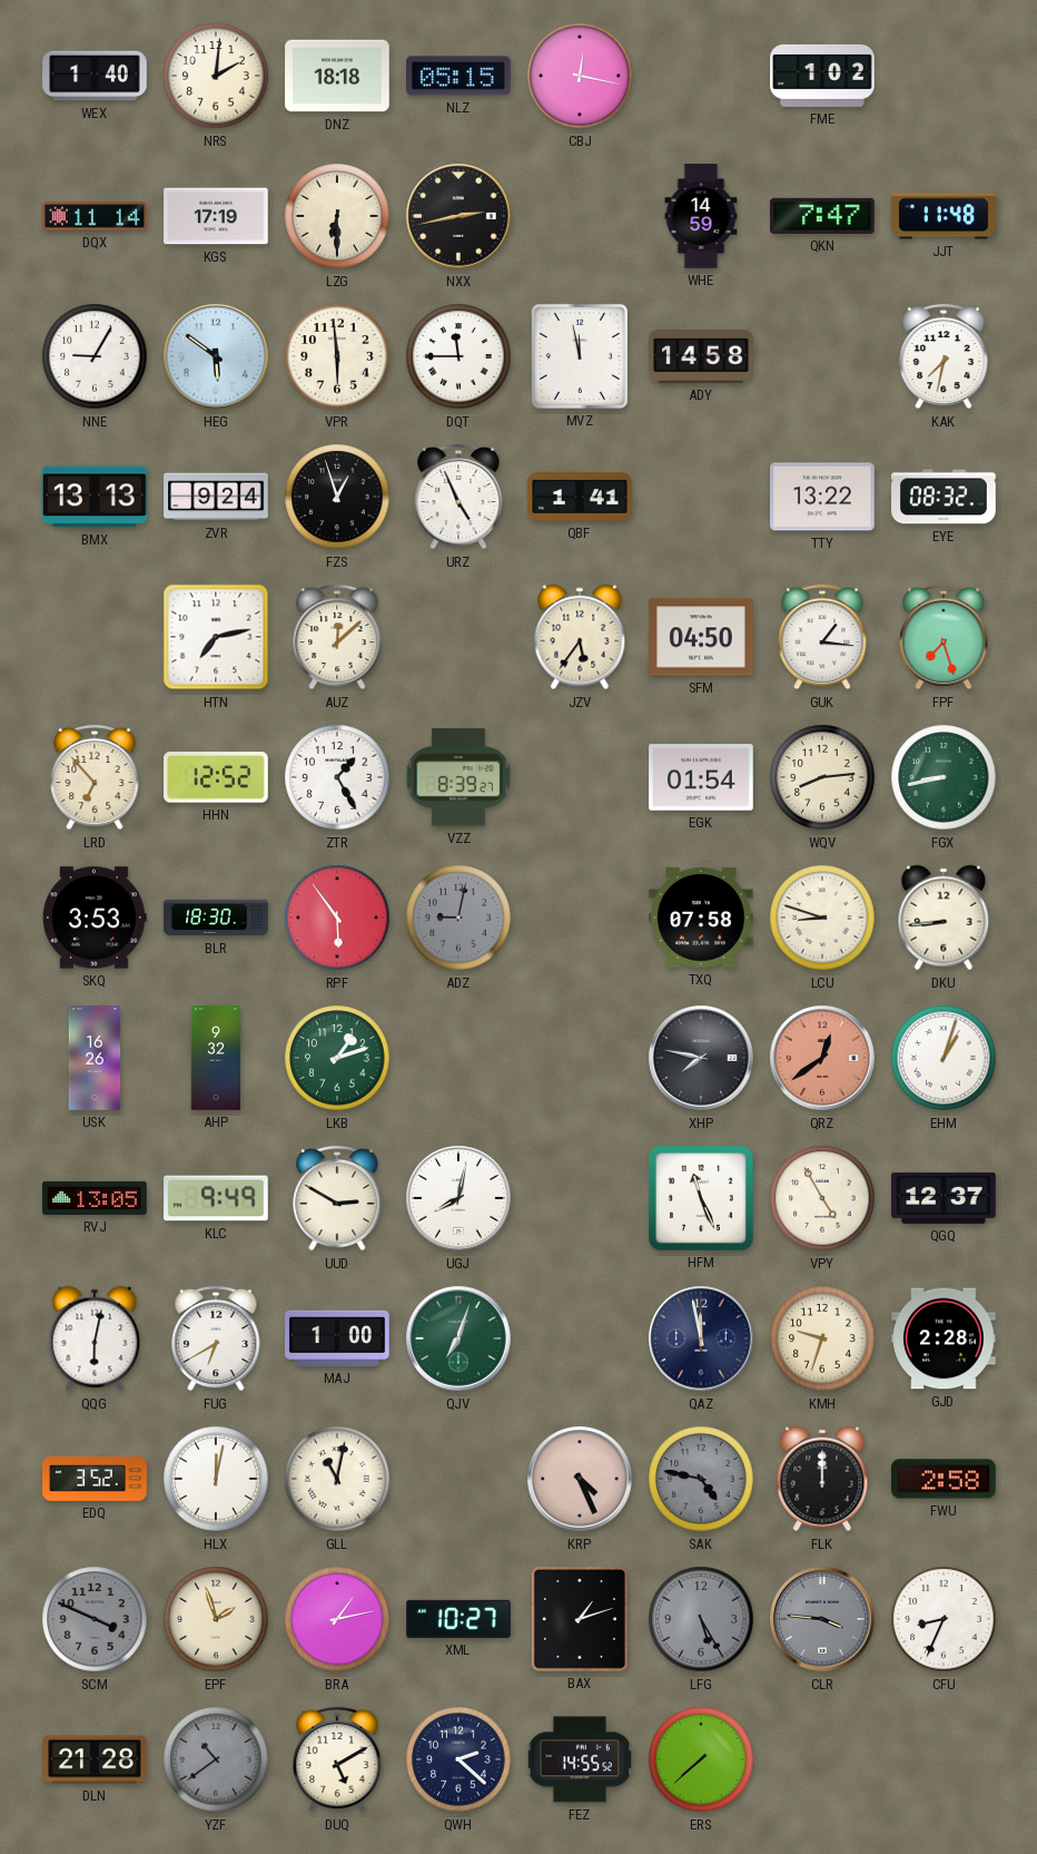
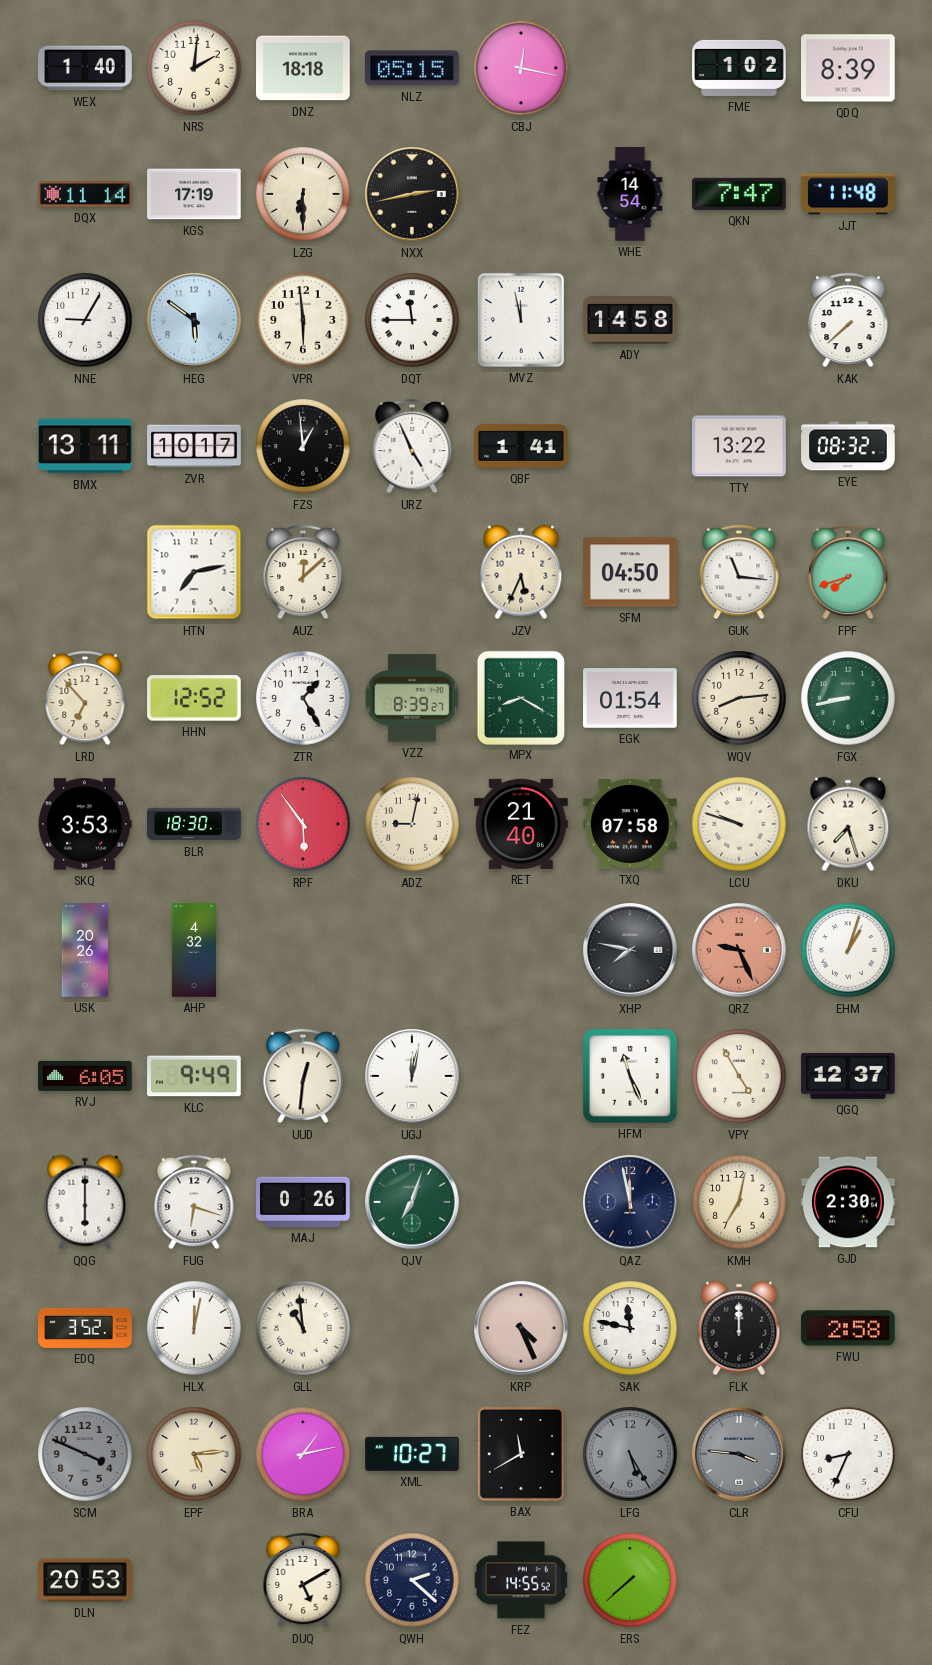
QDQ: none -> 8:39
WHE: 14:59 -> 14:54
KAK: 7:32 -> 7:38
BMX: 13:13 -> 13:11
ZVR: 9:24 -> 10:17
FZS: 12:57 -> 12:59
JZV: 5:36 -> 5:34
GUK: 1:16 -> 11:16
FPF: 7:27 -> 7:42
MPX: none -> 8:20
ADZ dial: grey -> cream
RET: none -> 21:40
LCU: 8:48 -> 9:48
DKU: 8:44 -> 7:27
USK: 16:26 -> 20:26
AHP: 9:32 -> 4:32
LKB: 1:12 -> none
QRZ: 12:39 -> 9:26
RVJ: 13:05 -> 6:05
UUD: 2:50 -> 12:31
UGJ: 8:02 -> 12:02
QQG: 6:02 -> 6:00
FUG: 6:40 -> 6:18
MAJ: 1:00 -> 0:26
KMH: 9:33 -> 7:02
GJD: 2:28 -> 2:30
GLL: 11:02 -> 10:59
SAK: 4:47 -> 11:47
SAK dial: grey -> white
EPF: 1:57 -> 5:14
BAX: 1:12 -> 11:40
DLN: 21:28 -> 20:53
YZF: 10:39 -> none
